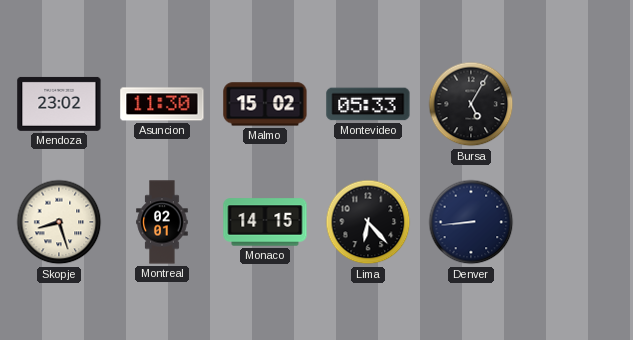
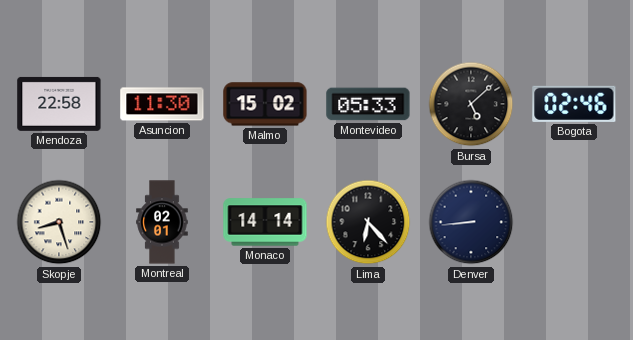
Mendoza: 23:02 -> 22:58
Bursa: 5:05 -> 5:08
Bogota: none -> 02:46
Monaco: 14:15 -> 14:14
